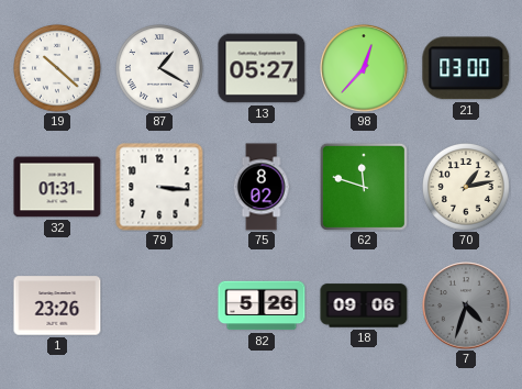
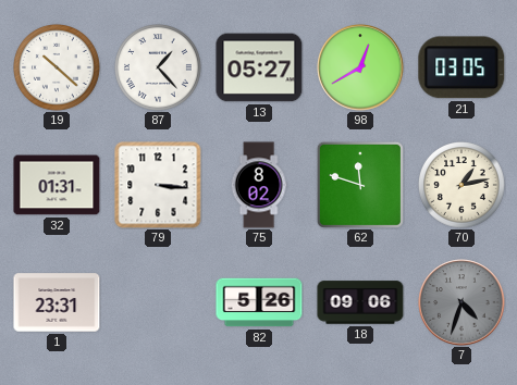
87: 1:20 -> 1:23
98: 12:37 -> 12:40
21: 03:00 -> 03:05
1: 23:26 -> 23:31
